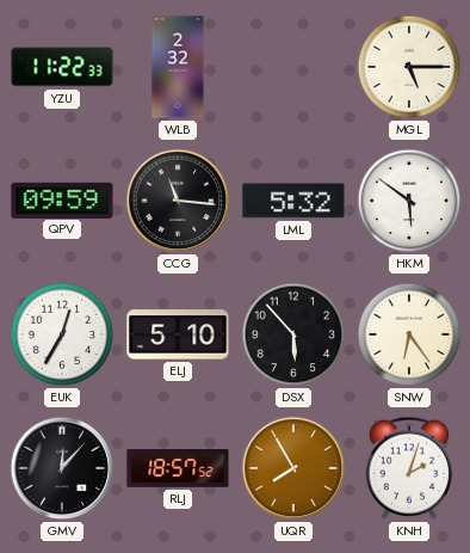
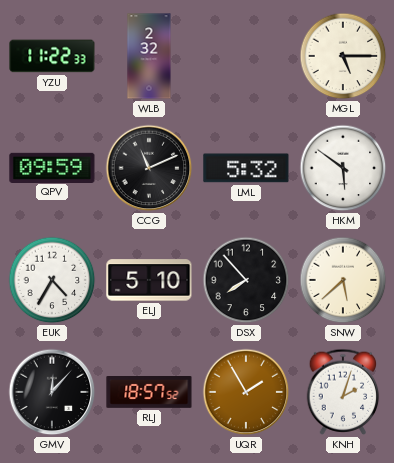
CCG: 11:16 -> 11:11
EUK: 12:35 -> 4:35
DSX: 5:53 -> 7:53
SNW: 6:24 -> 5:38
UQR: 7:55 -> 1:55
